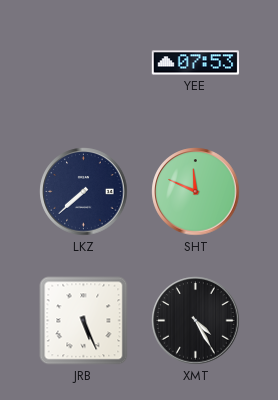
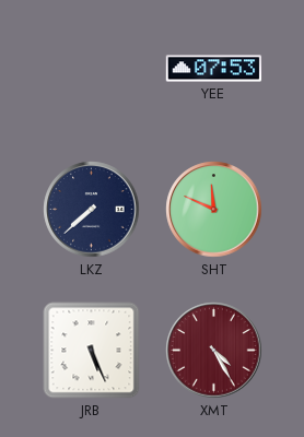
XMT dial: black -> burgundy
